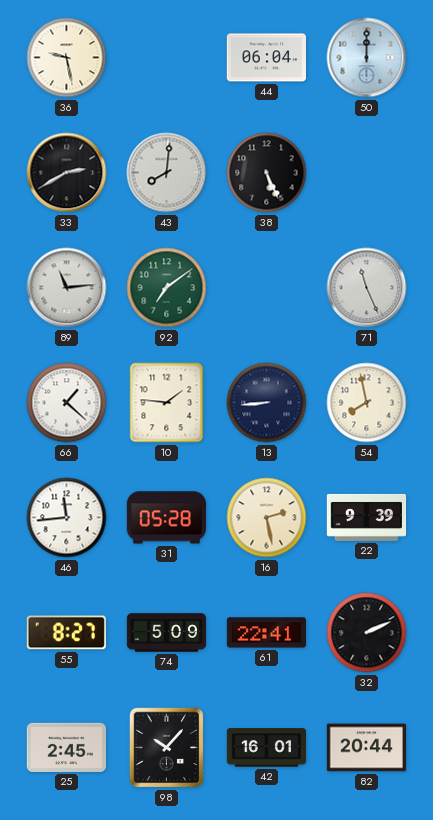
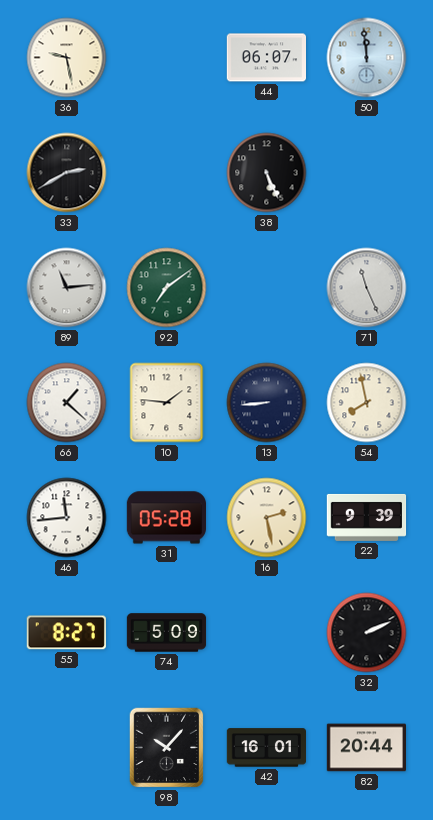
44: 06:04 -> 06:07
50: 12:00 -> 11:59
43: 8:01 -> none
61: 22:41 -> none
25: 2:45 -> none
